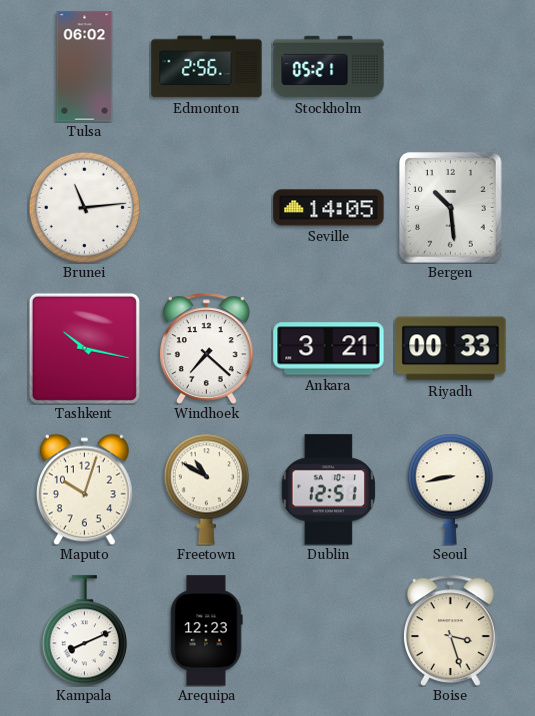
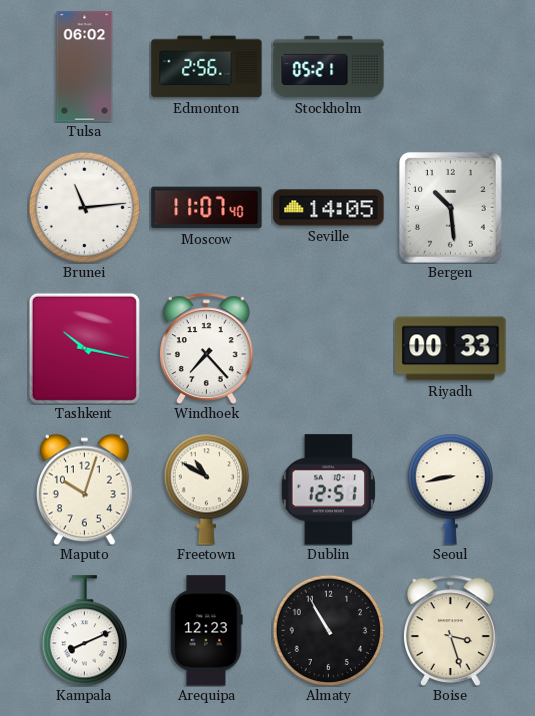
Moscow: none -> 11:07
Windhoek: 7:22 -> 7:23
Ankara: 3:21 -> none
Almaty: none -> 10:55
